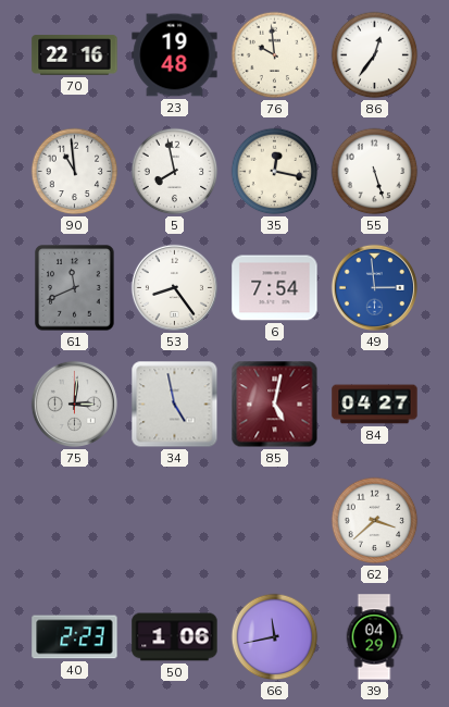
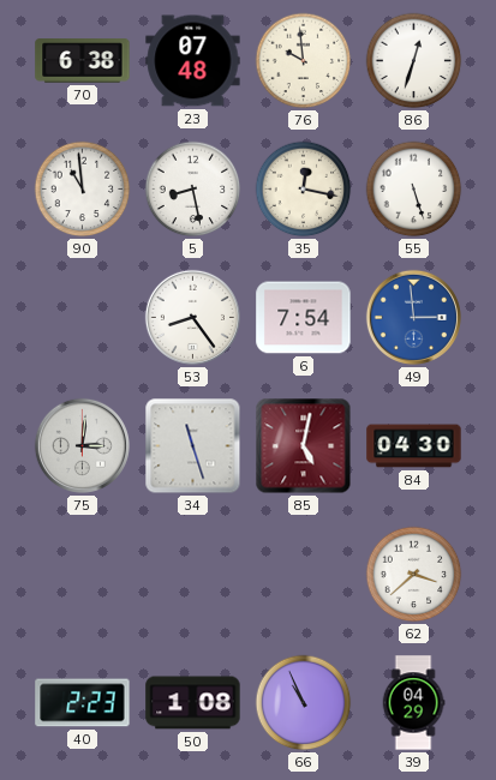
70: 22:16 -> 6:38
23: 19:48 -> 07:48
86: 12:36 -> 12:33
5: 7:58 -> 8:28
61: 11:41 -> none
34: 4:58 -> 11:27
84: 04:27 -> 04:30
50: 1:06 -> 1:08
66: 11:43 -> 10:56
